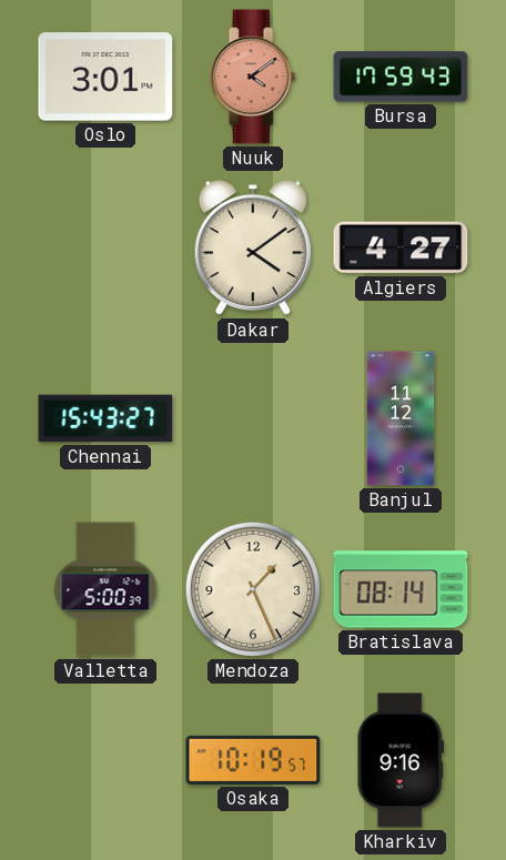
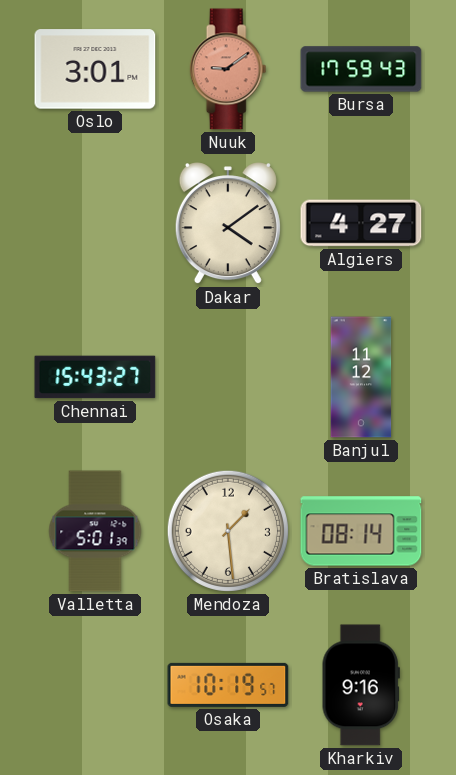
Nuuk: 4:09 -> 9:09
Valletta: 5:00 -> 5:01
Mendoza: 1:26 -> 1:29
